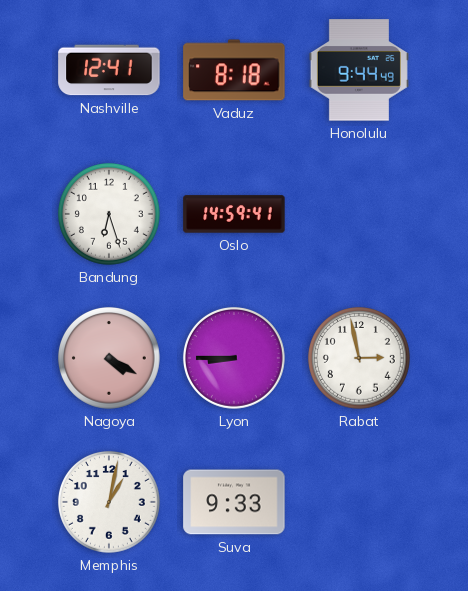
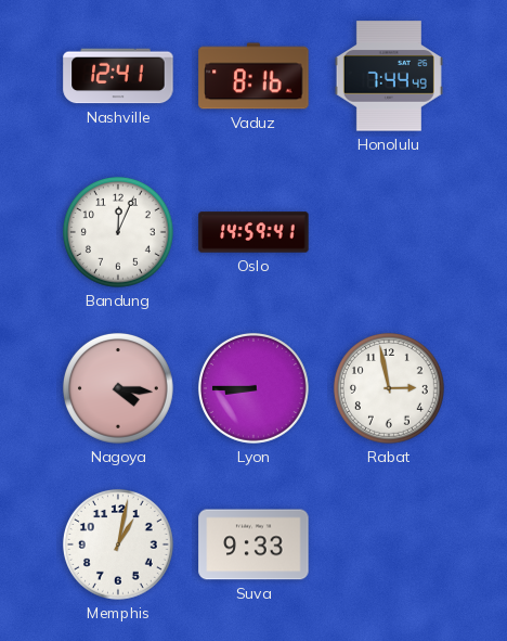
Vaduz: 8:18 -> 8:16
Honolulu: 9:44 -> 7:44
Bandung: 6:27 -> 12:04
Nagoya: 4:20 -> 4:16
